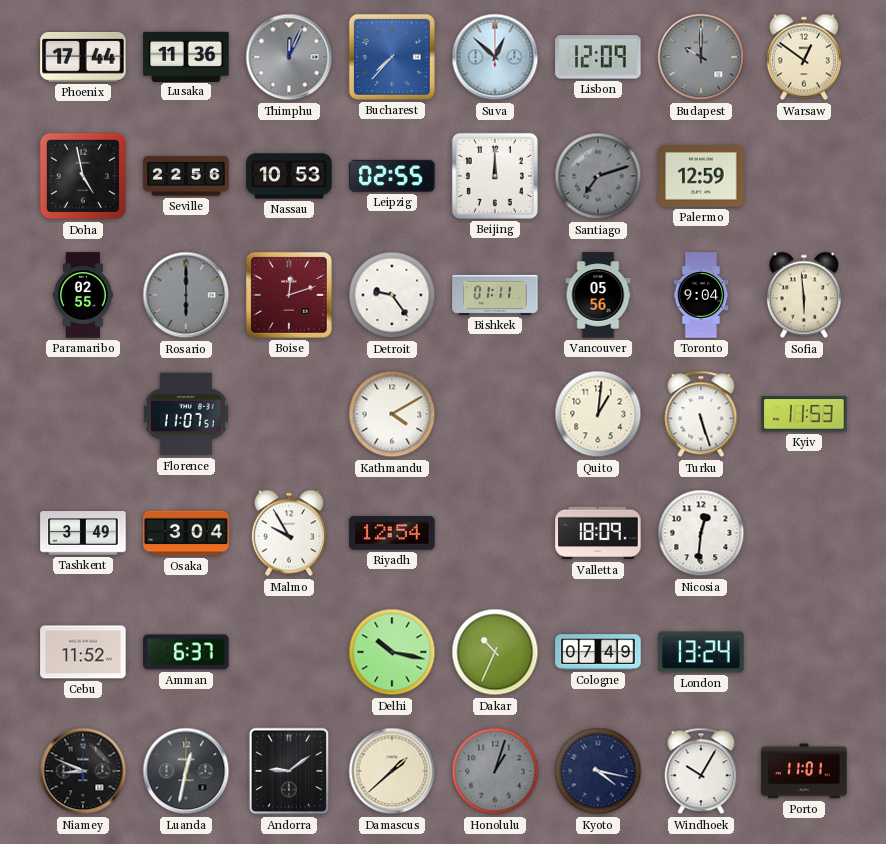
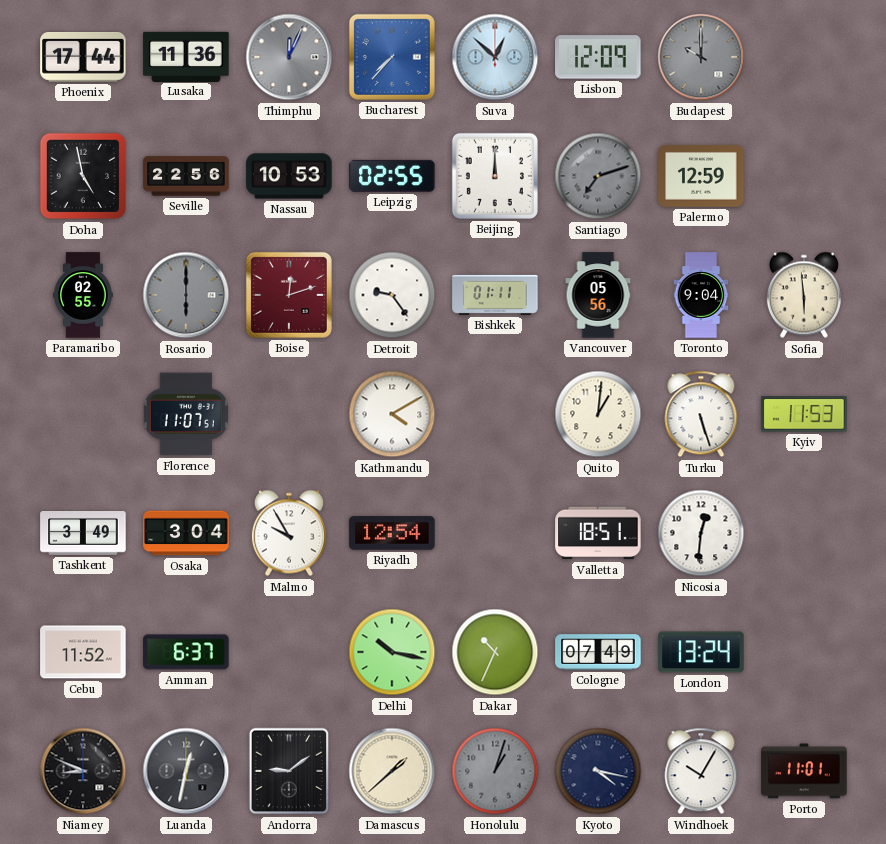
Warsaw: 12:51 -> none
Valletta: 18:09 -> 18:51
